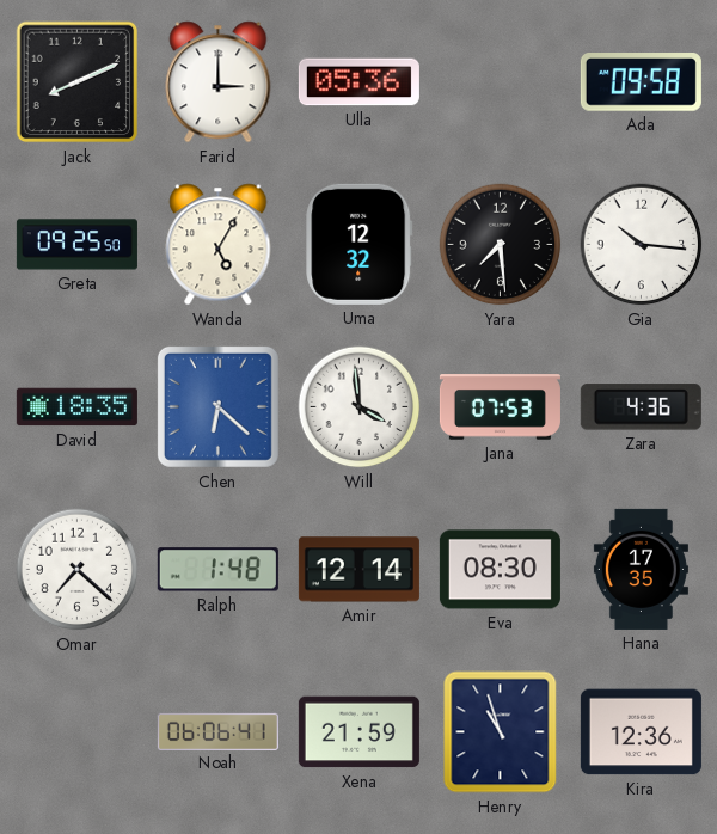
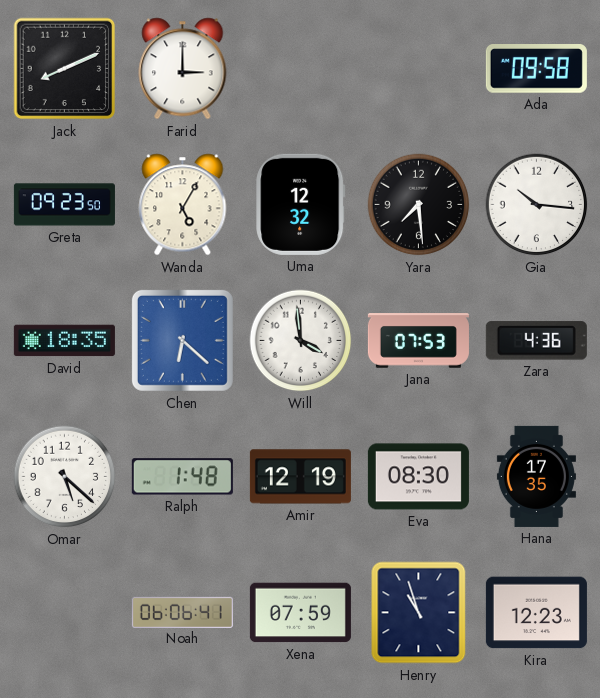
Ulla: 05:36 -> none
Greta: 09:25 -> 09:23
Omar: 7:22 -> 5:22
Amir: 12:14 -> 12:19
Xena: 21:59 -> 07:59
Kira: 12:36 -> 12:23
